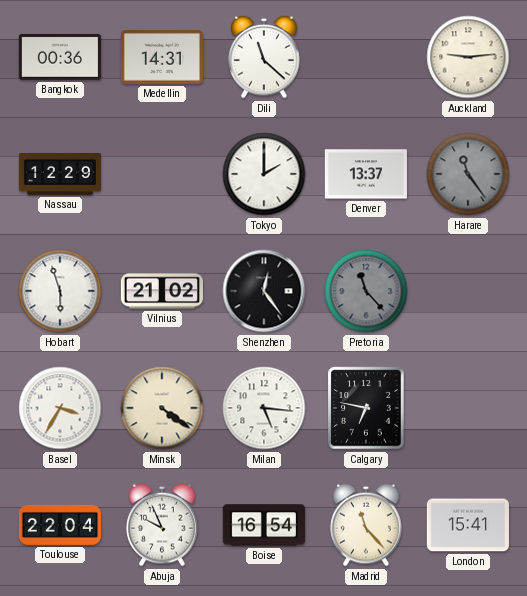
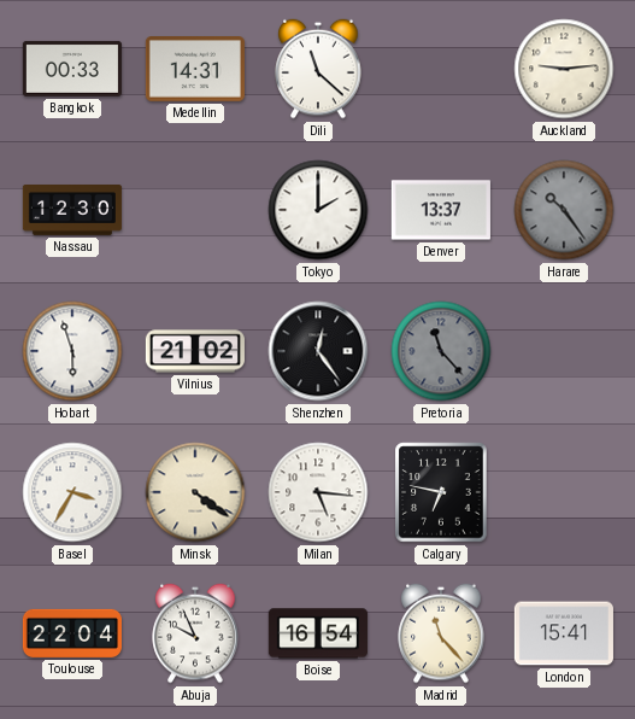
Bangkok: 00:36 -> 00:33
Nassau: 12:29 -> 12:30
Harare: 11:24 -> 10:24
